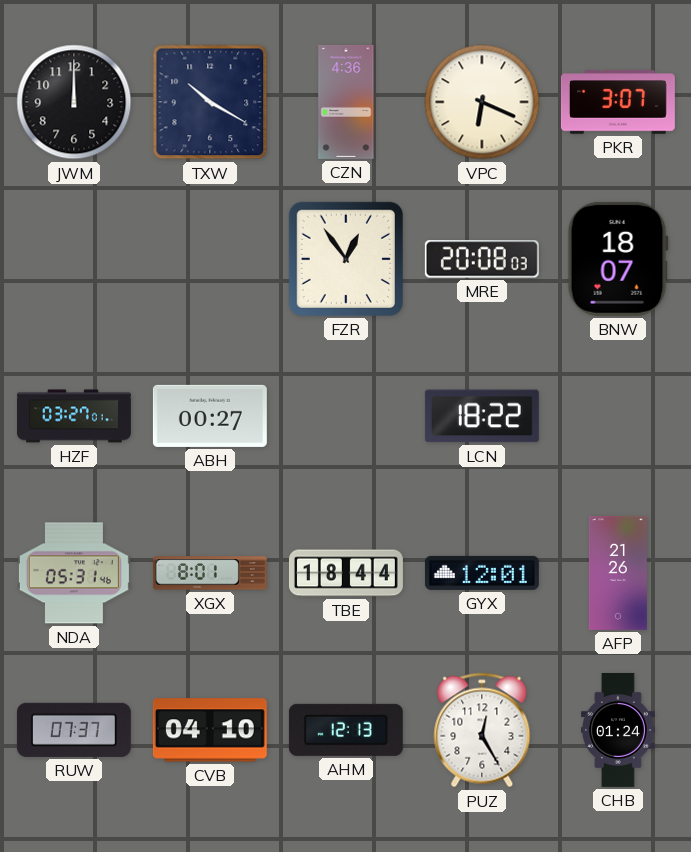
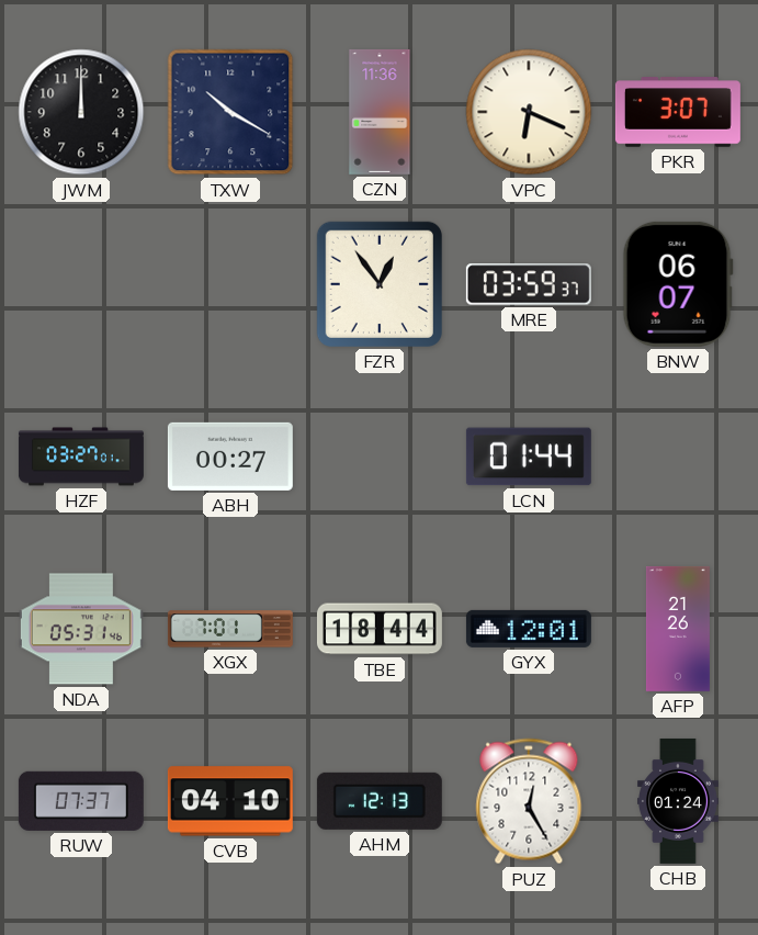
CZN: 4:36 -> 11:36
MRE: 20:08 -> 03:59
BNW: 18:07 -> 06:07
LCN: 18:22 -> 01:44
XGX: 8:01 -> 7:01
